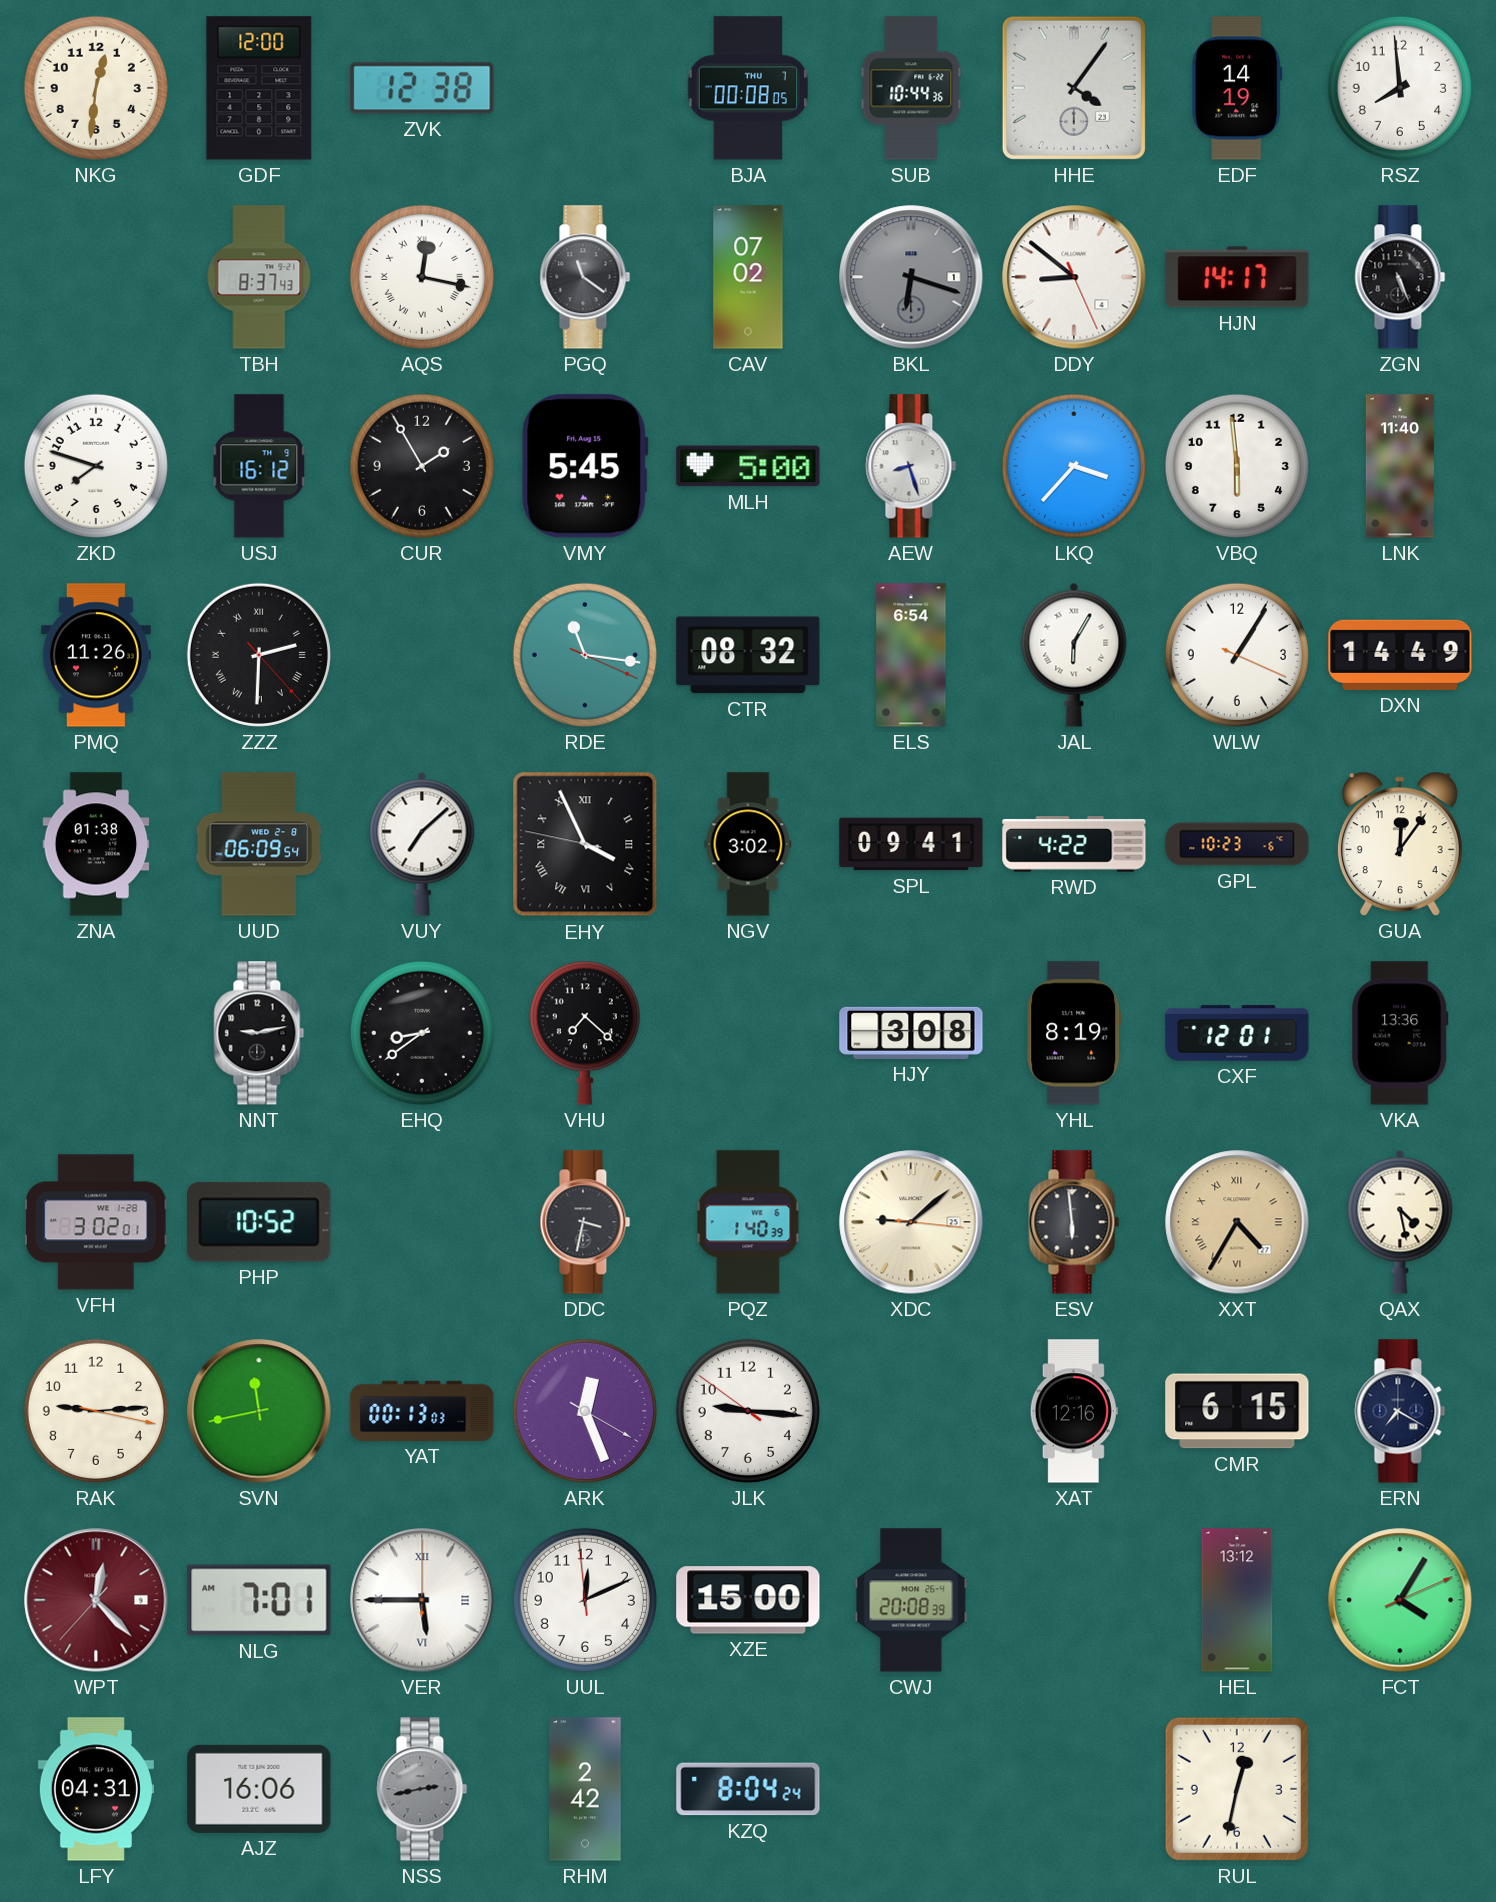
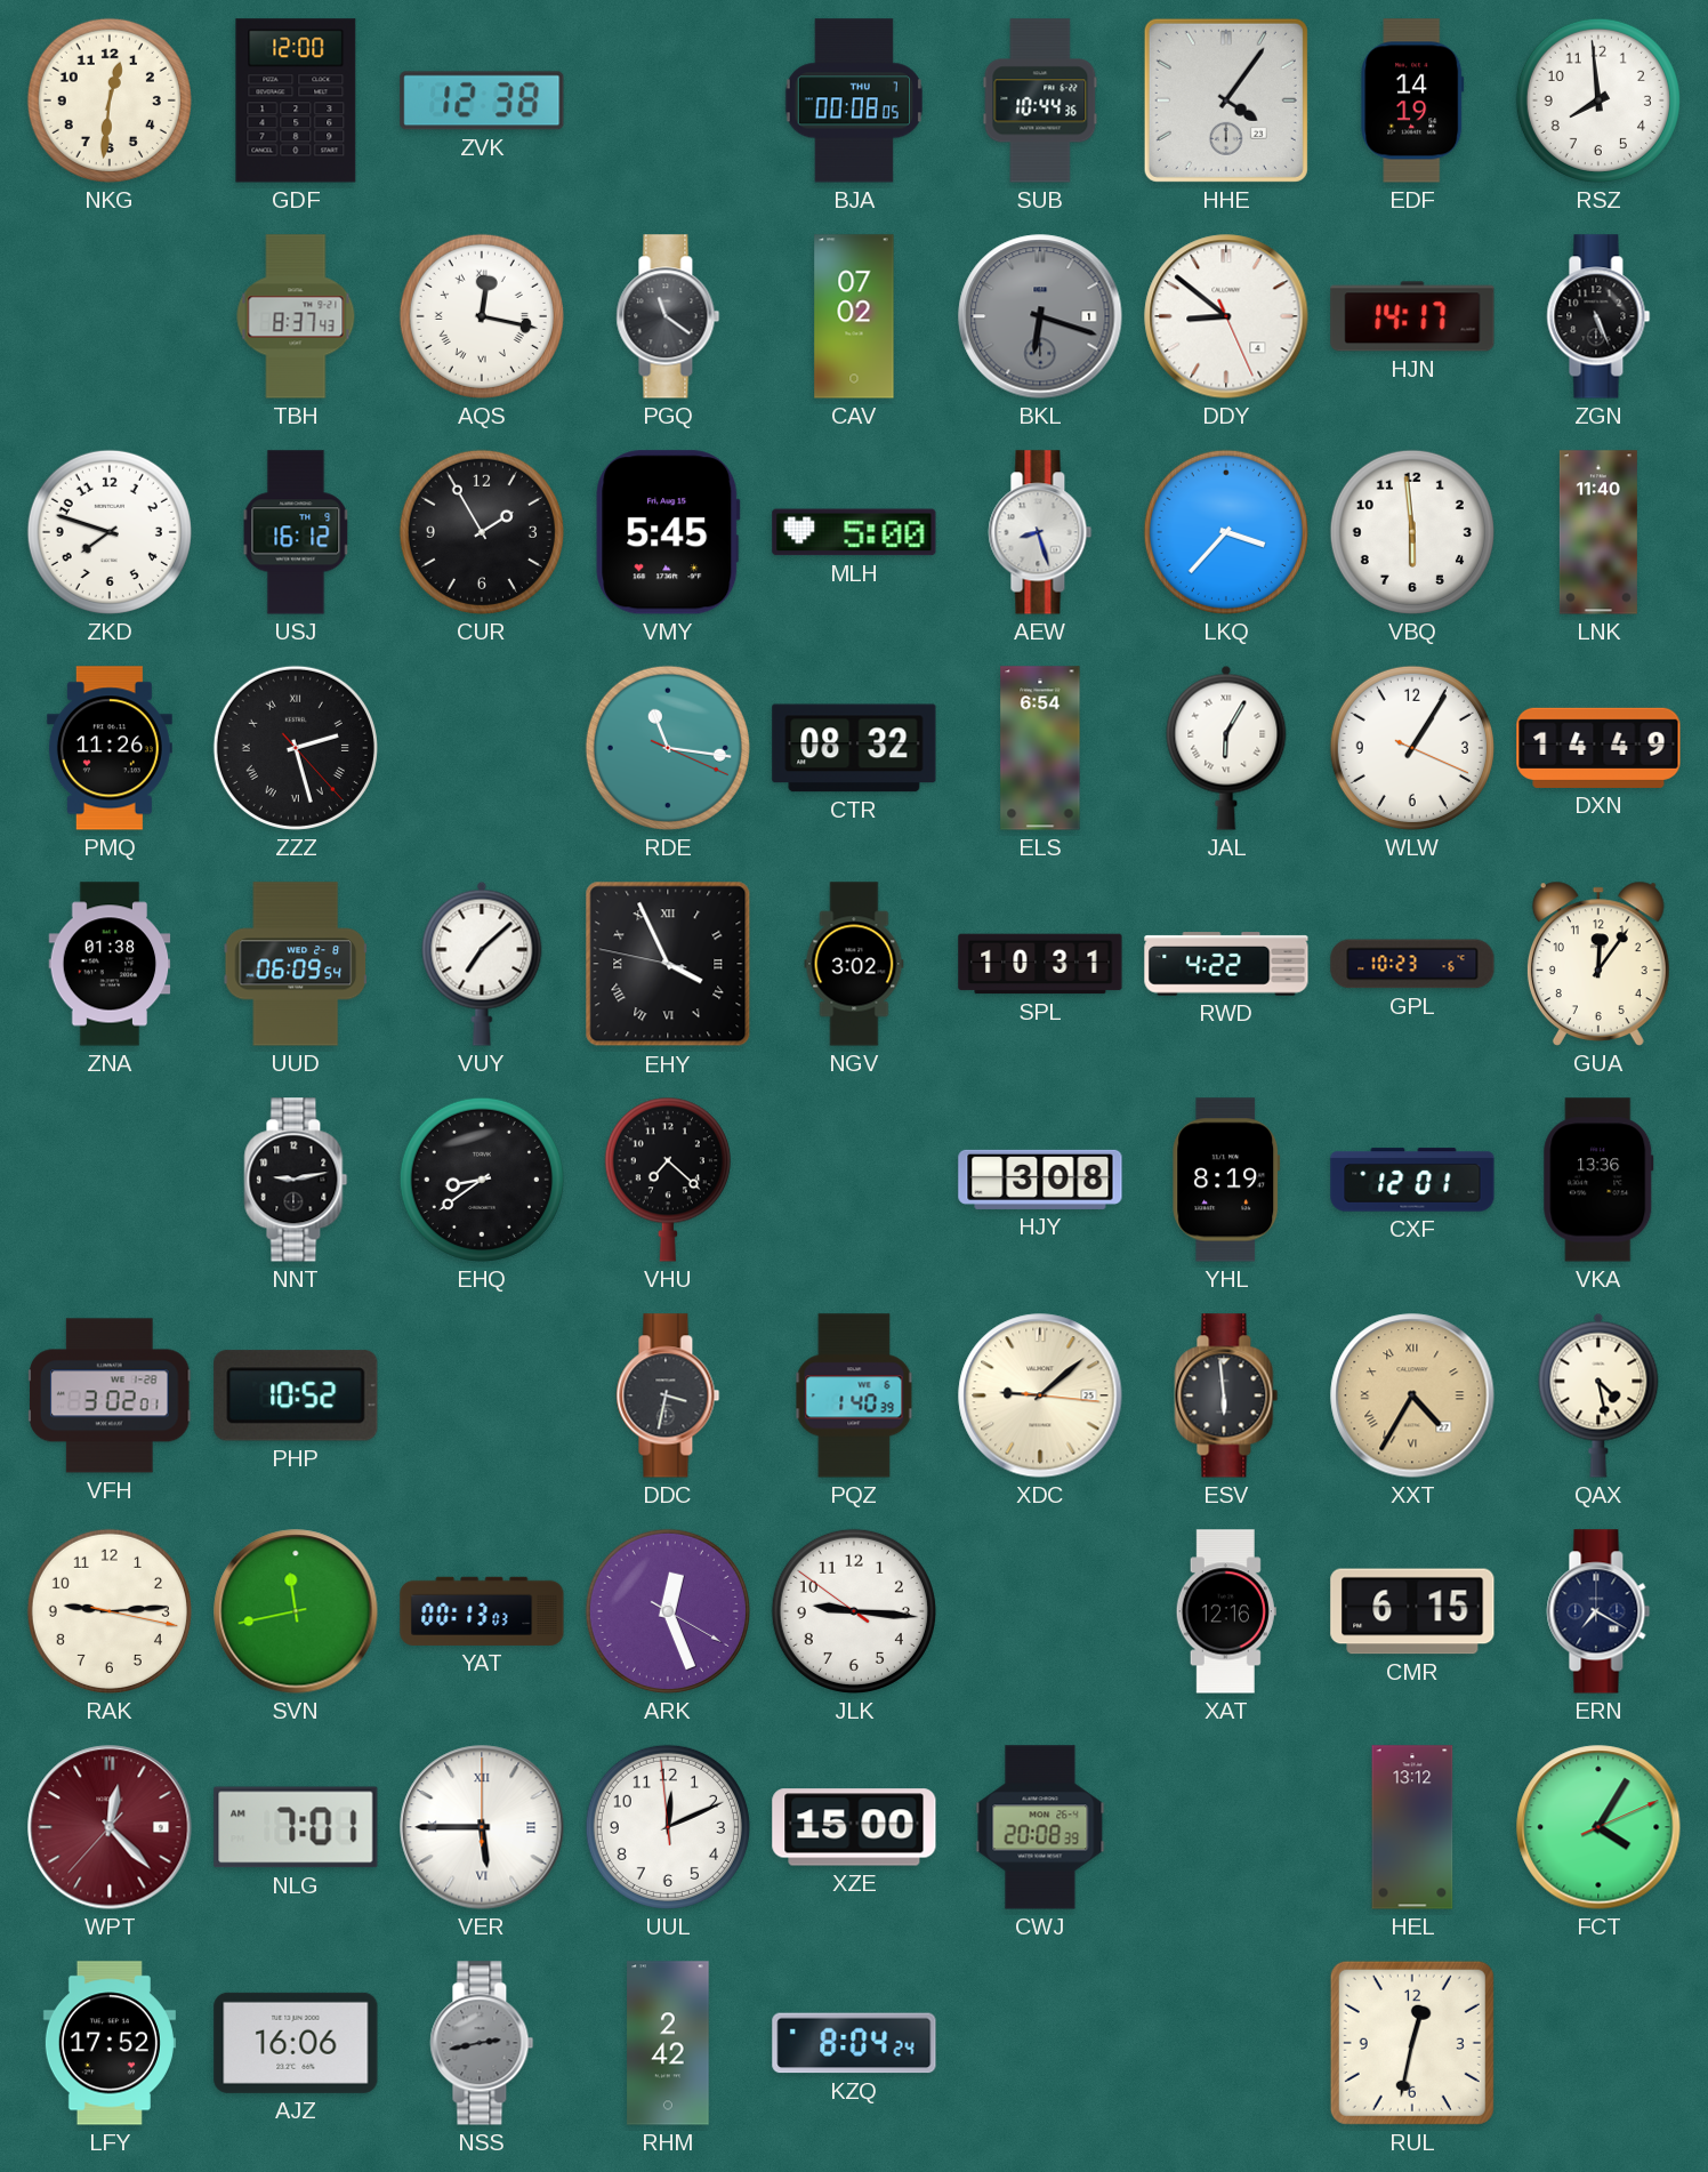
ZZZ: 2:30 -> 2:27
SPL: 09:41 -> 10:31
LFY: 04:31 -> 17:52
